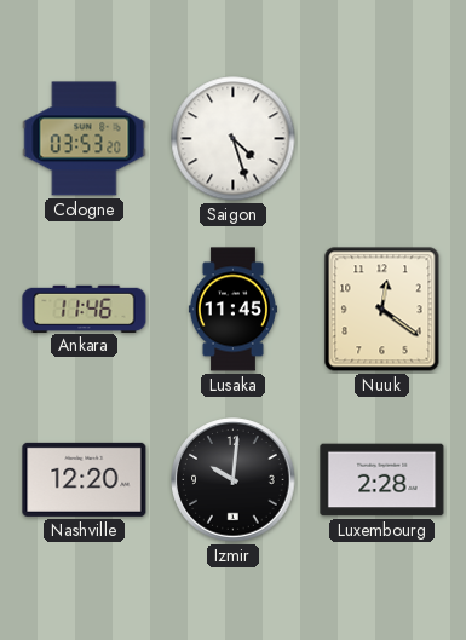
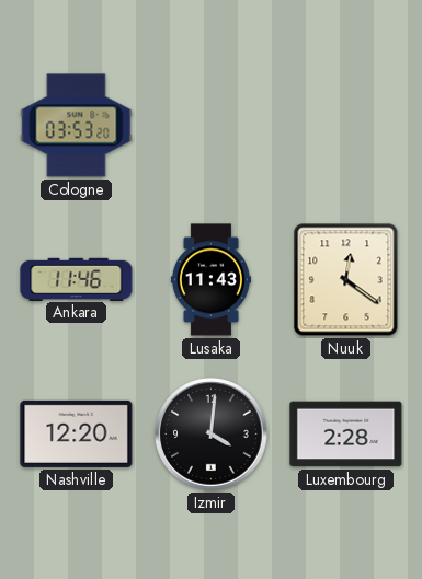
Saigon: 4:27 -> none
Lusaka: 11:45 -> 11:43
Izmir: 10:01 -> 4:01
